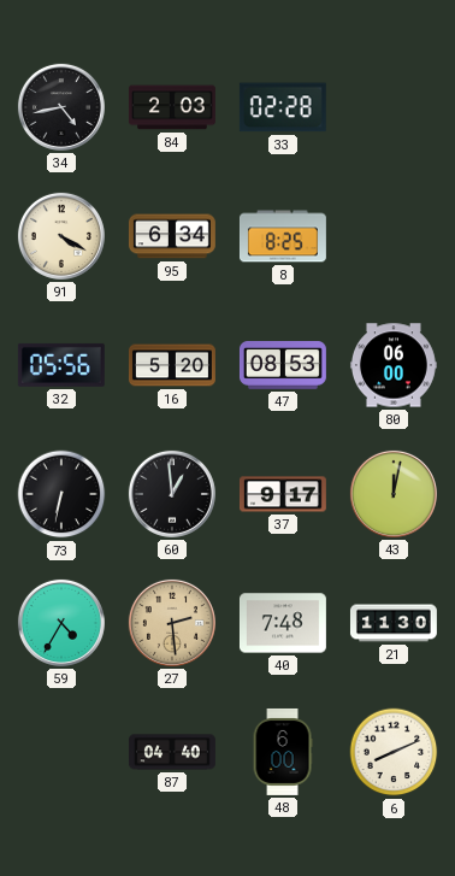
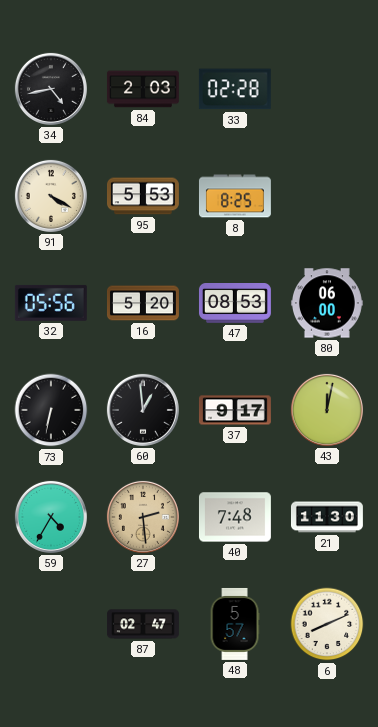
95: 6:34 -> 5:53
87: 04:40 -> 02:47
48: 6:00 -> 5:57
